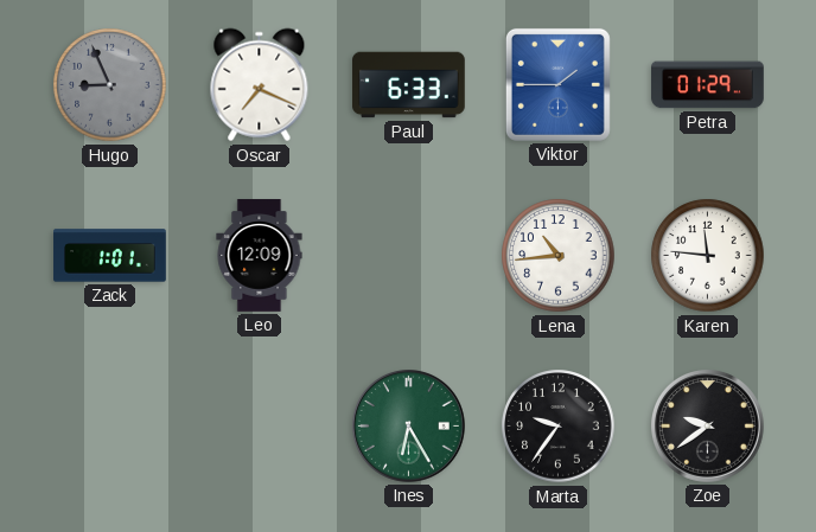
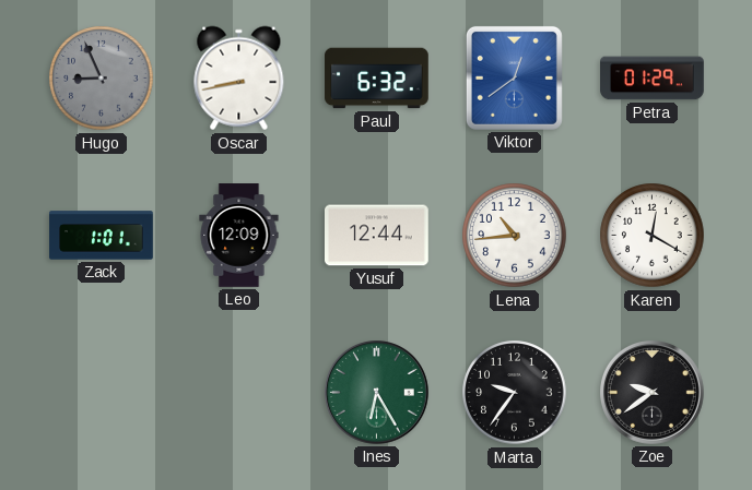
Oscar: 7:19 -> 8:43
Paul: 6:33 -> 6:32
Viktor: 1:45 -> 12:39
Yusuf: none -> 12:44
Karen: 11:46 -> 12:20
